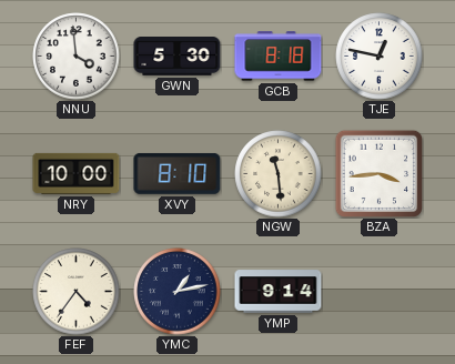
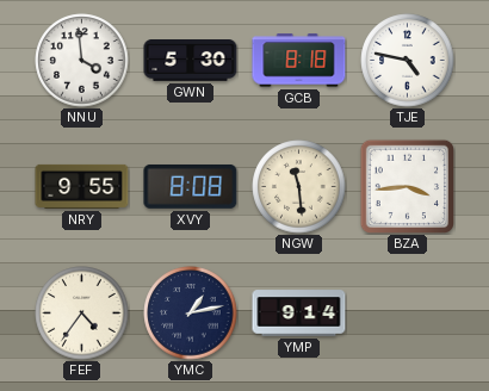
TJE: 12:47 -> 4:47
NRY: 10:00 -> 9:55
XVY: 8:10 -> 8:08
